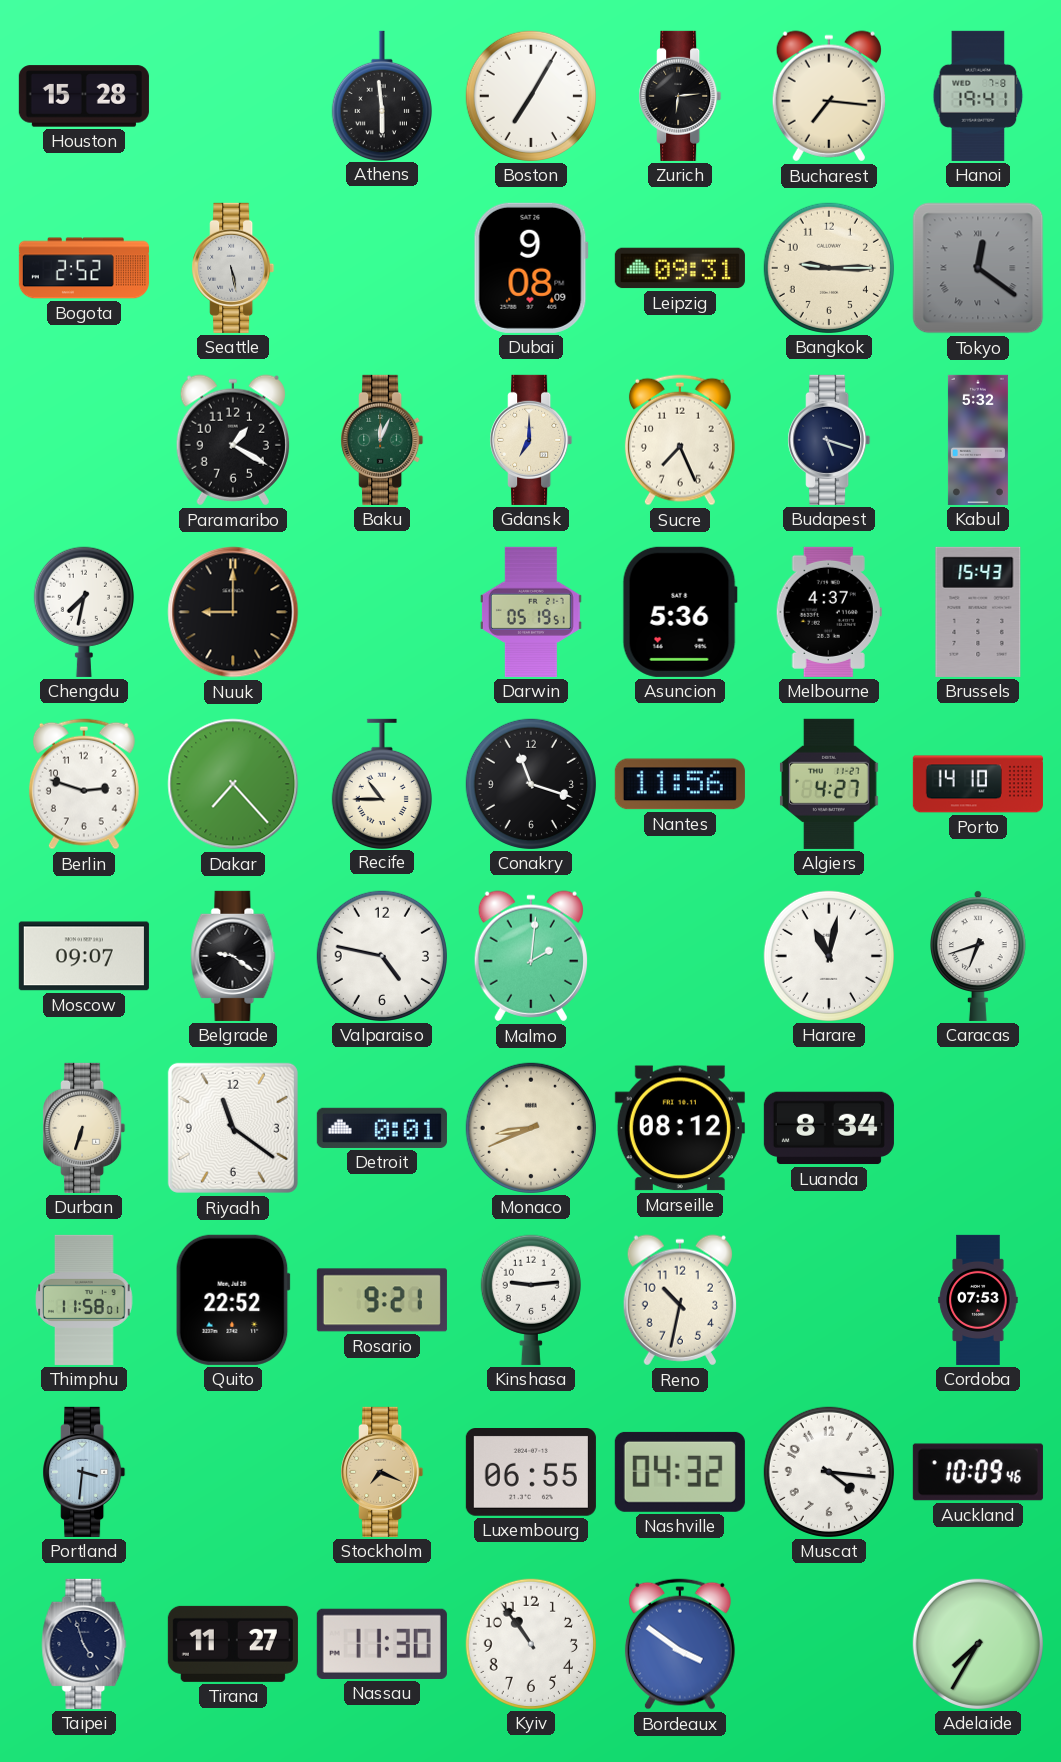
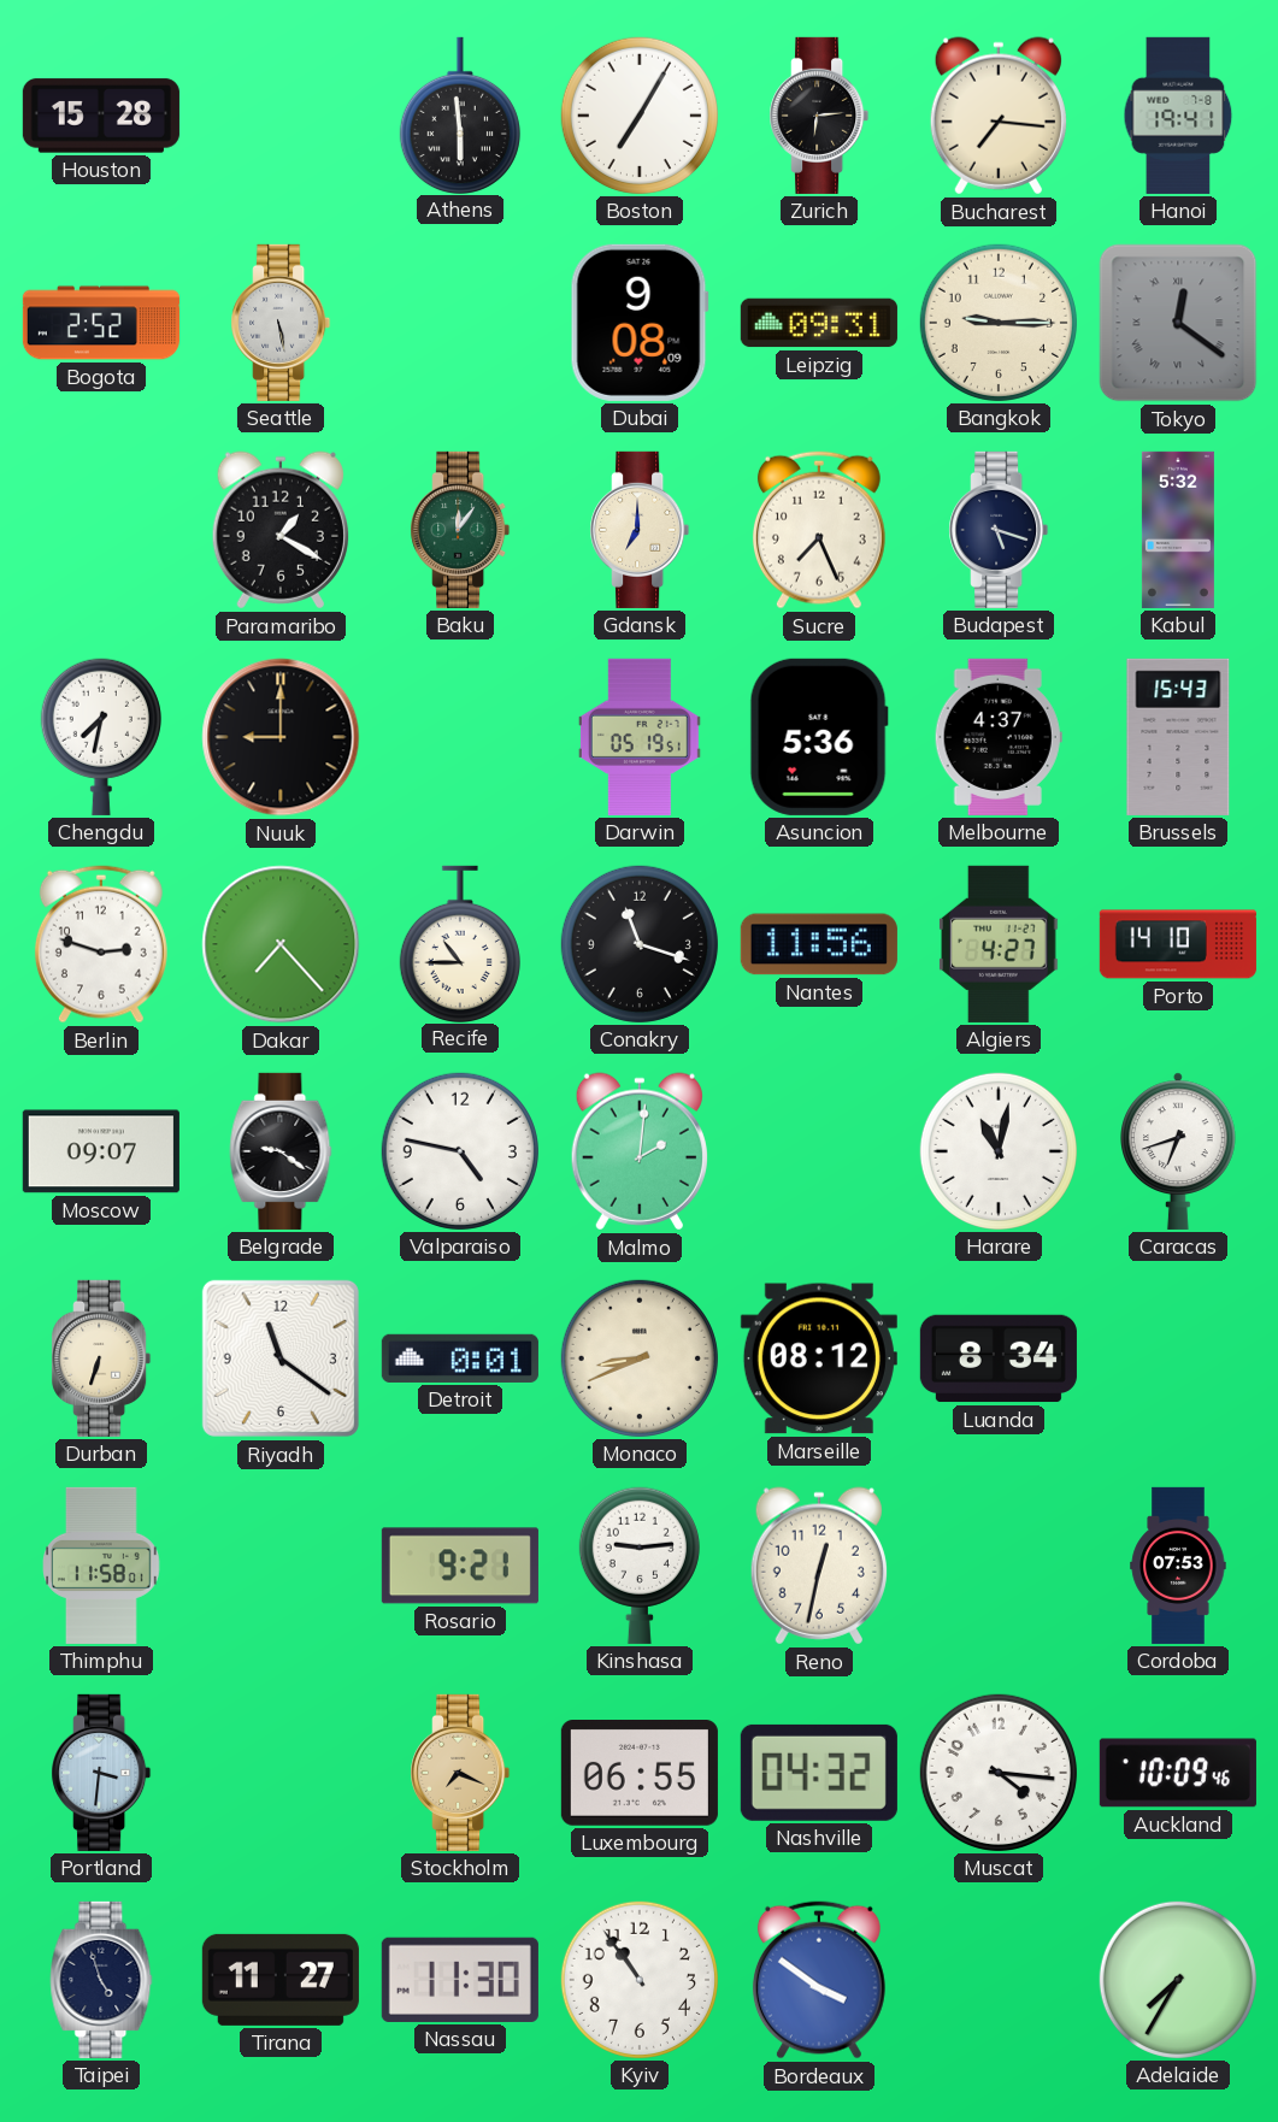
Baku: 12:04 -> 12:06
Quito: 22:52 -> none
Reno: 10:32 -> 12:32
